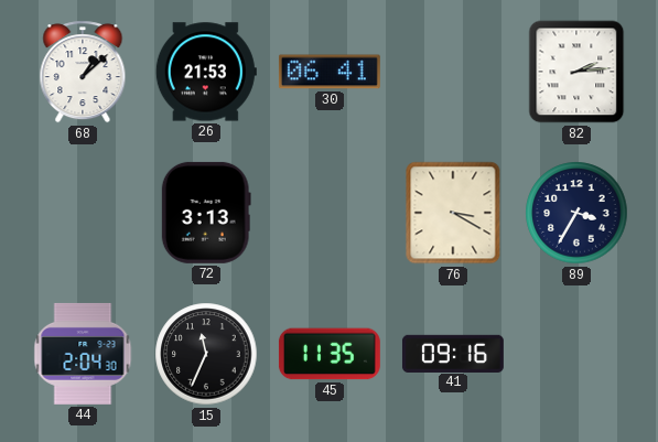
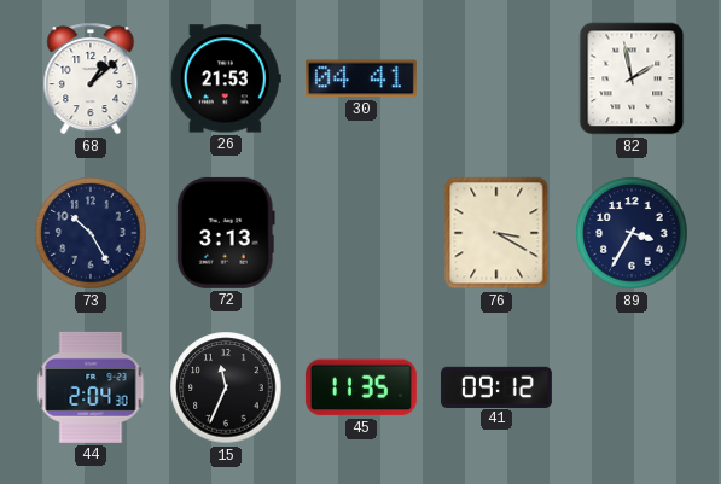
30: 06:41 -> 04:41
82: 2:14 -> 1:58
73: none -> 10:25
41: 09:16 -> 09:12
